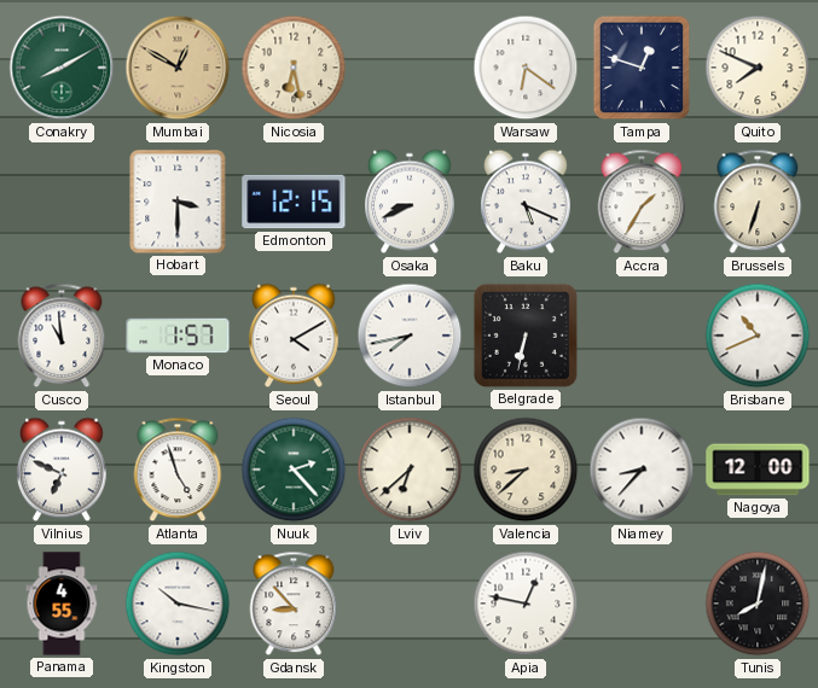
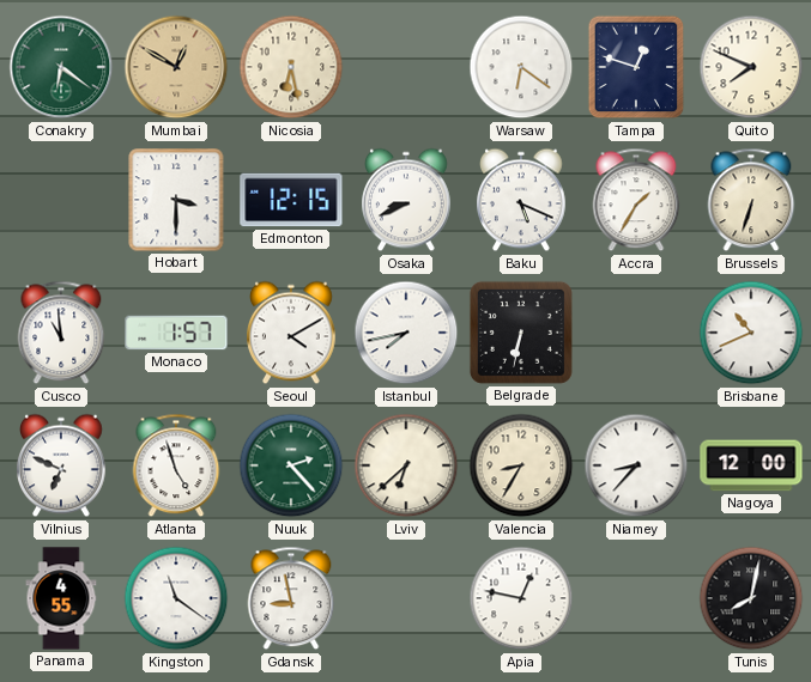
Conakry: 8:10 -> 6:21
Valencia: 8:38 -> 8:35
Kingston: 10:17 -> 11:21
Gdansk: 8:53 -> 8:58
